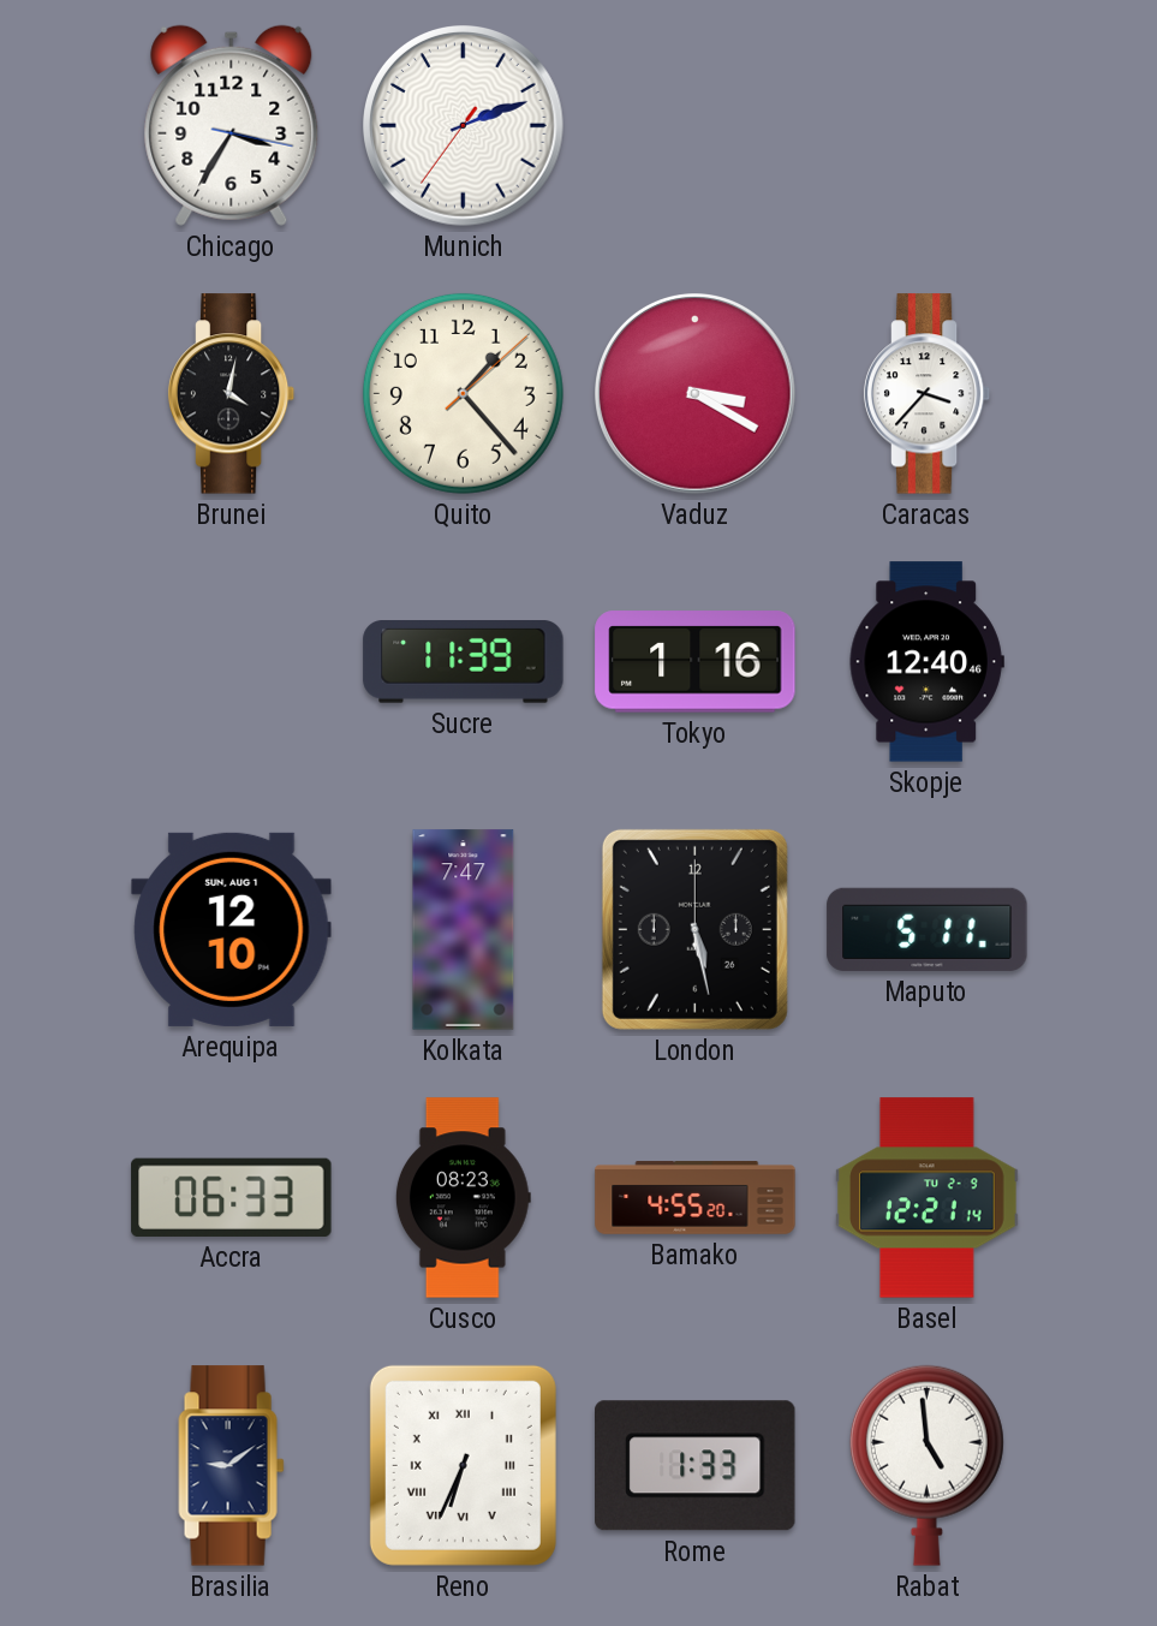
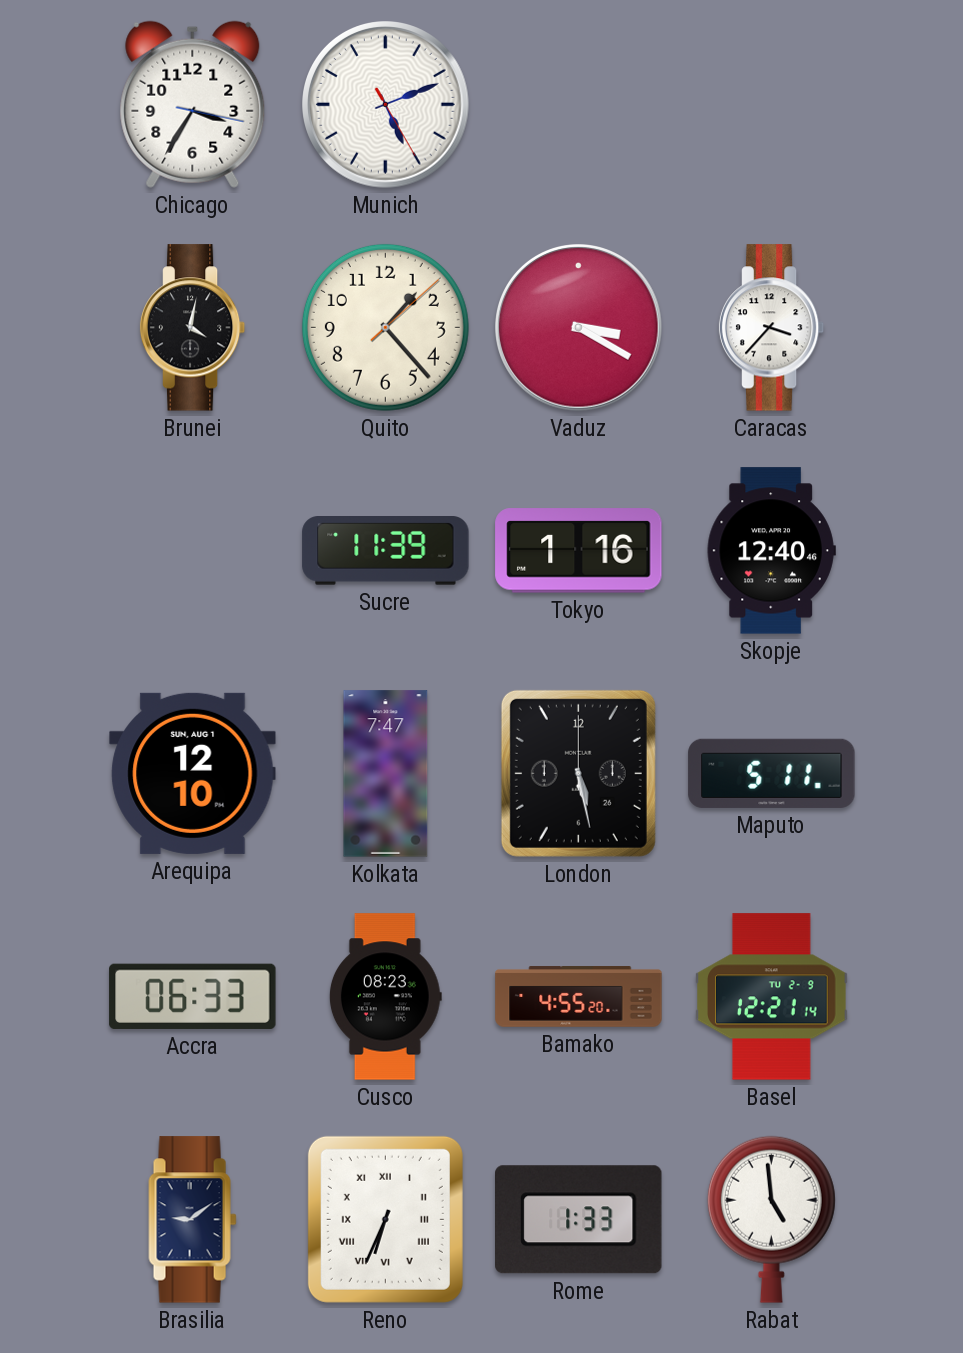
Munich: 2:11 -> 5:11
